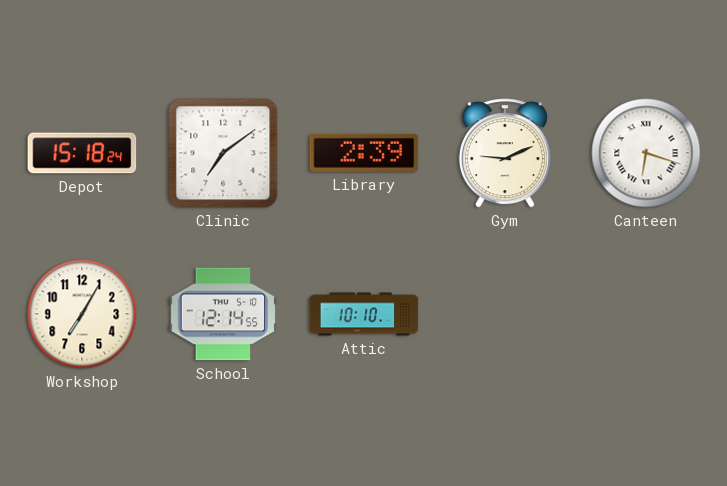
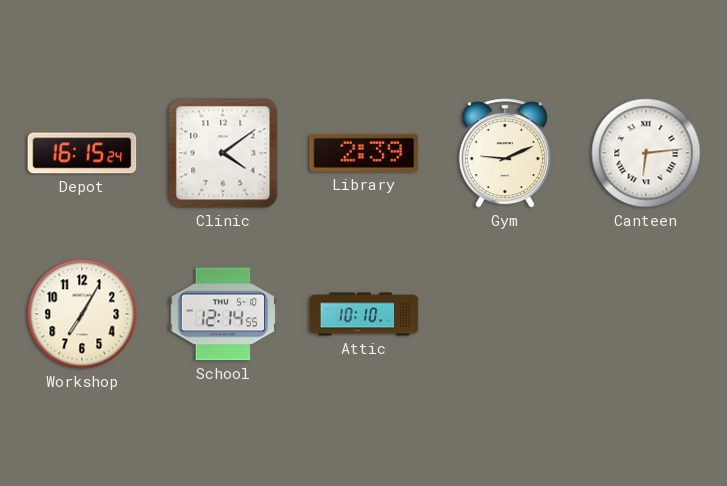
Depot: 15:18 -> 16:15
Clinic: 7:09 -> 4:09
Canteen: 6:18 -> 6:14
